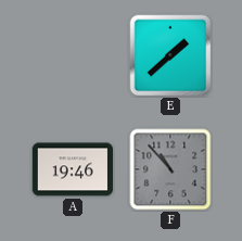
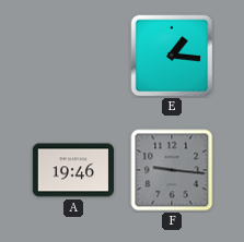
E: 1:38 -> 1:16
F: 10:53 -> 9:16
